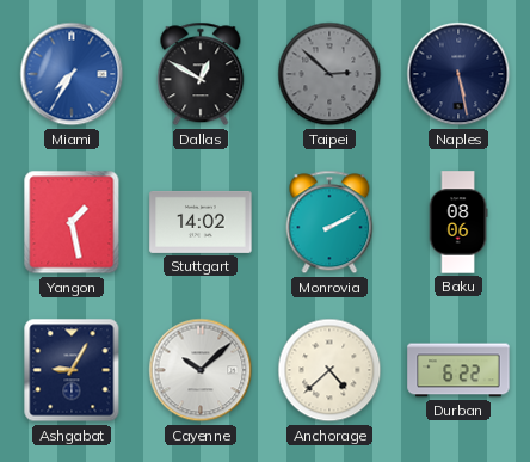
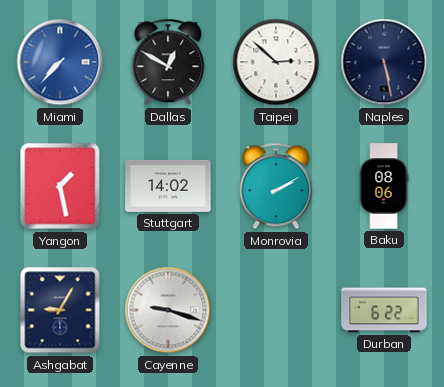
Miami: 7:35 -> 7:37
Taipei dial: grey -> white
Cayenne: 10:08 -> 9:18
Anchorage: 4:38 -> none
